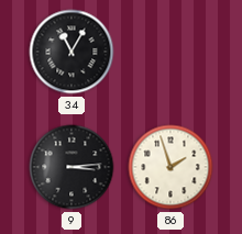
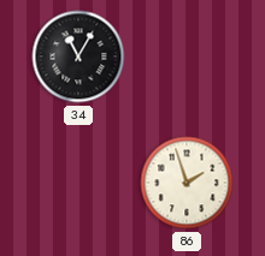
9: 3:14 -> none
